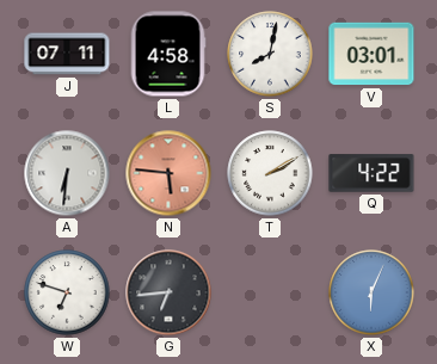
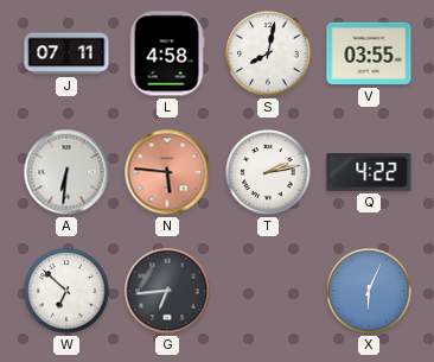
V: 03:01 -> 03:55
T: 2:10 -> 2:13
W: 6:48 -> 6:52
